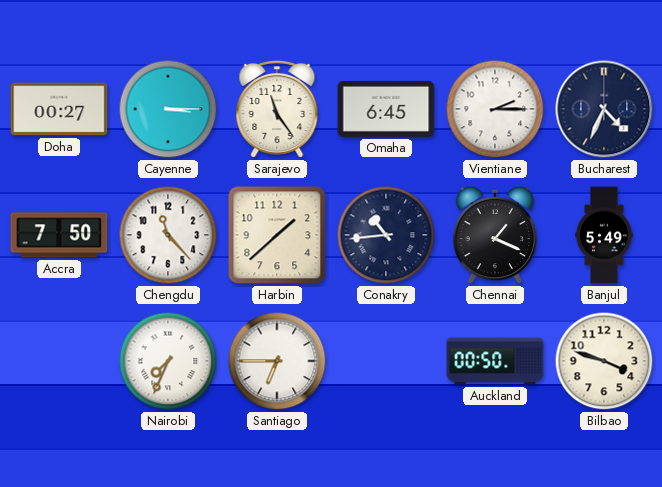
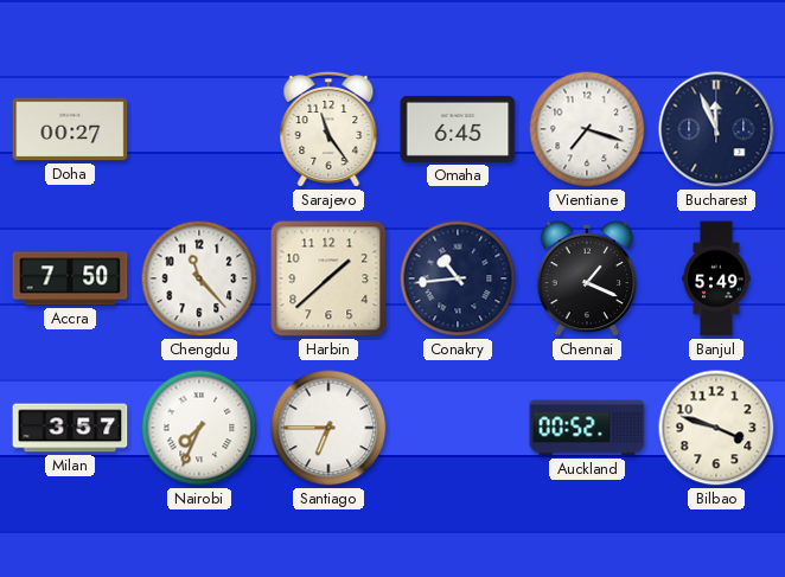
Cayenne: 3:15 -> none
Vientiane: 2:15 -> 7:18
Bucharest: 4:34 -> 11:56
Milan: none -> 3:57
Auckland: 00:50 -> 00:52
